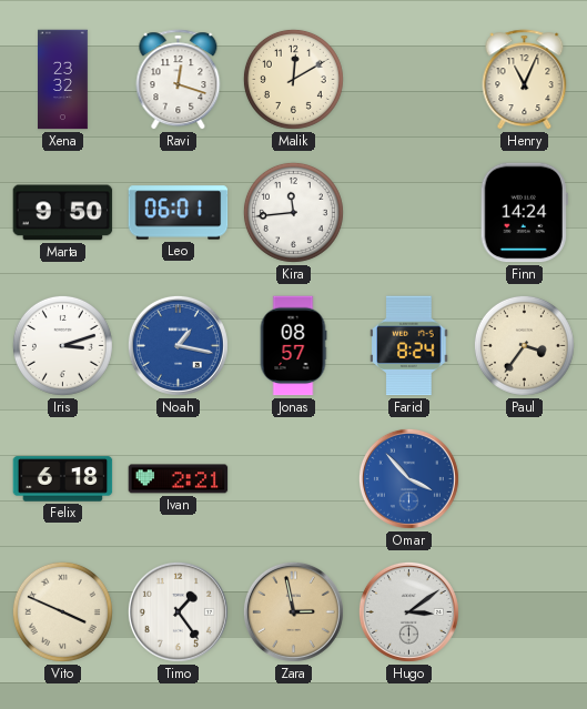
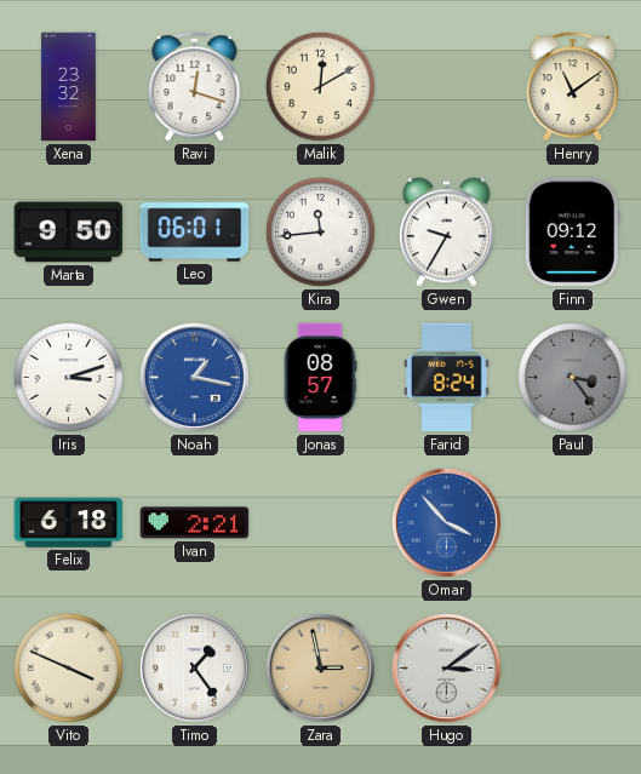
Henry: 11:04 -> 11:09
Gwen: none -> 9:35
Finn: 14:24 -> 09:12
Paul: 3:36 -> 3:24
Paul dial: cream -> grey
